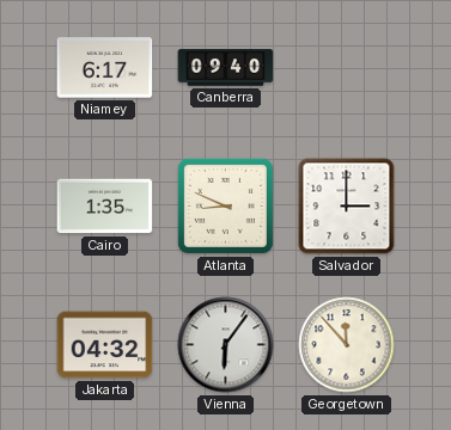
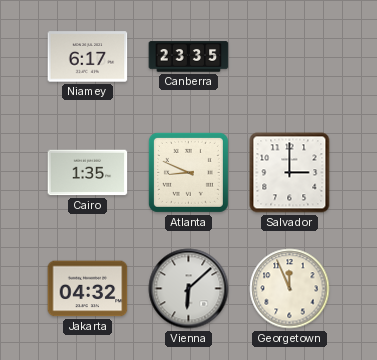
Canberra: 09:40 -> 23:35
Vienna: 6:06 -> 6:08
Georgetown: 11:53 -> 11:56
